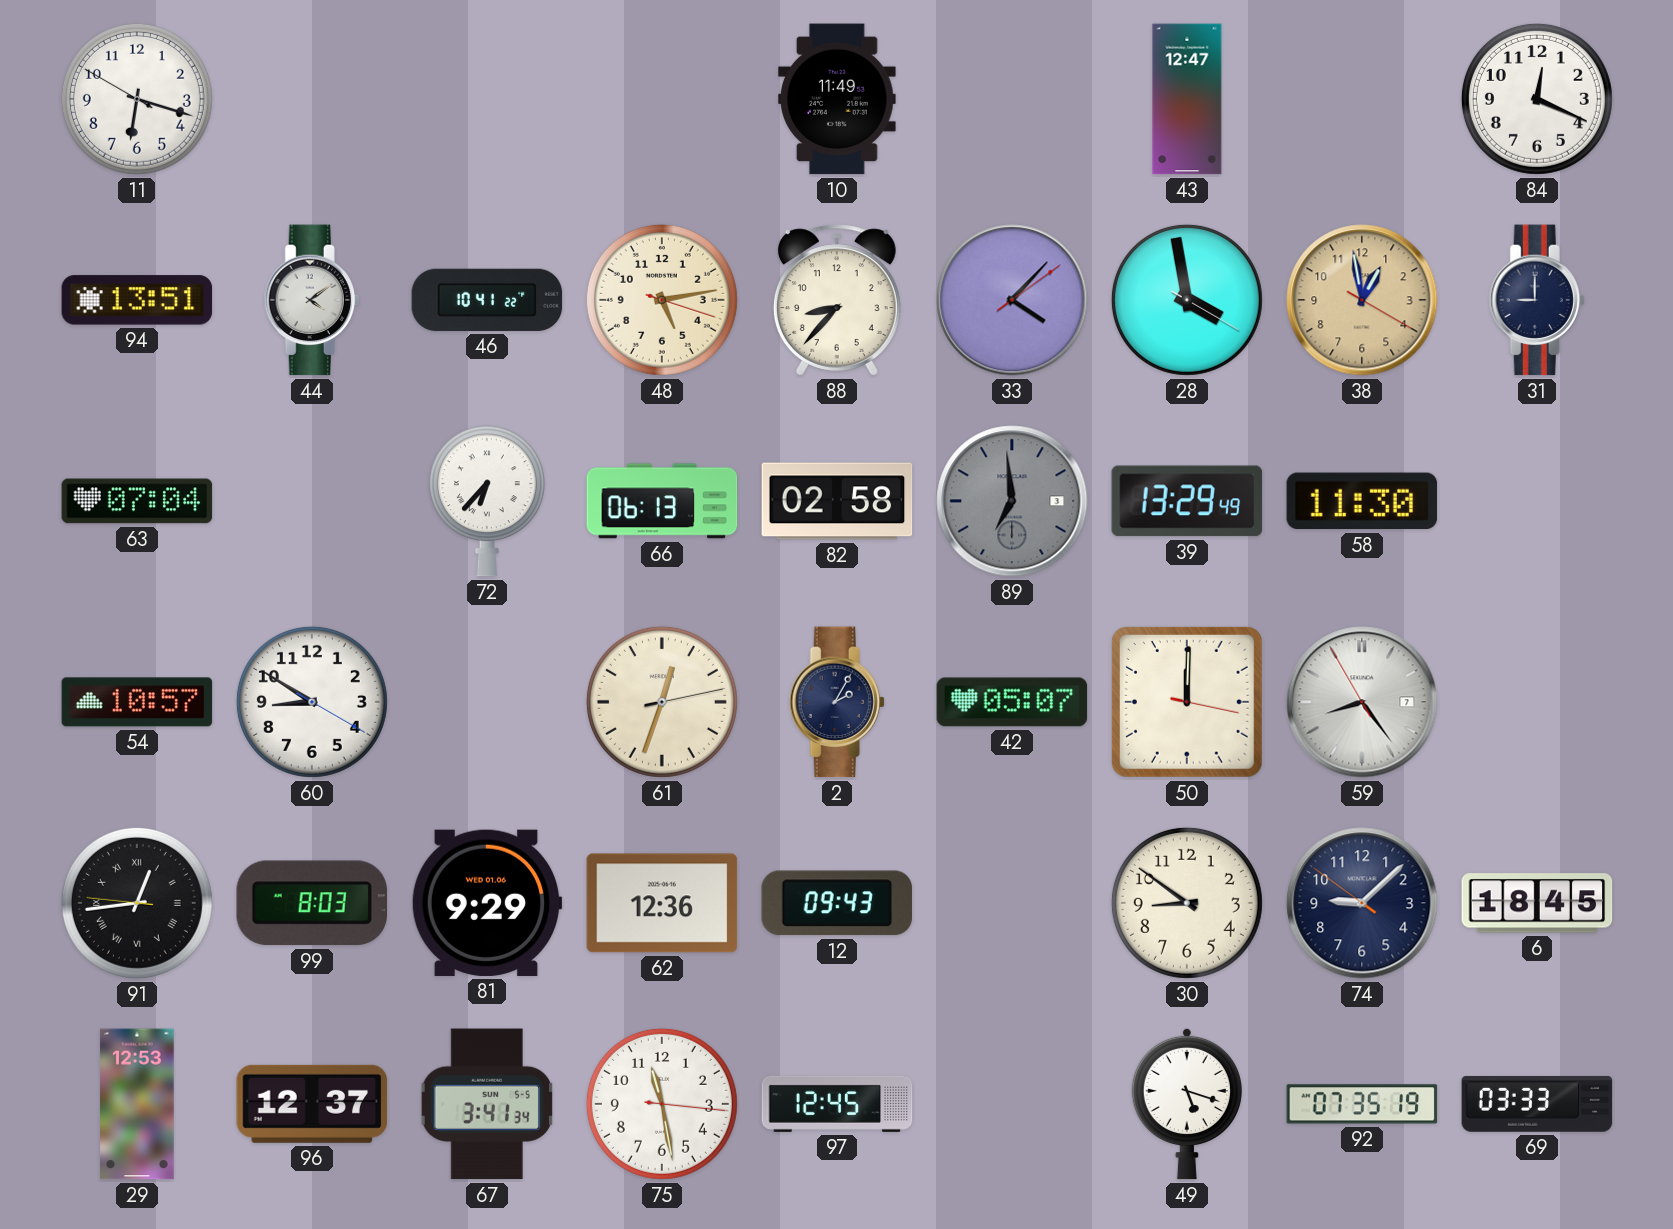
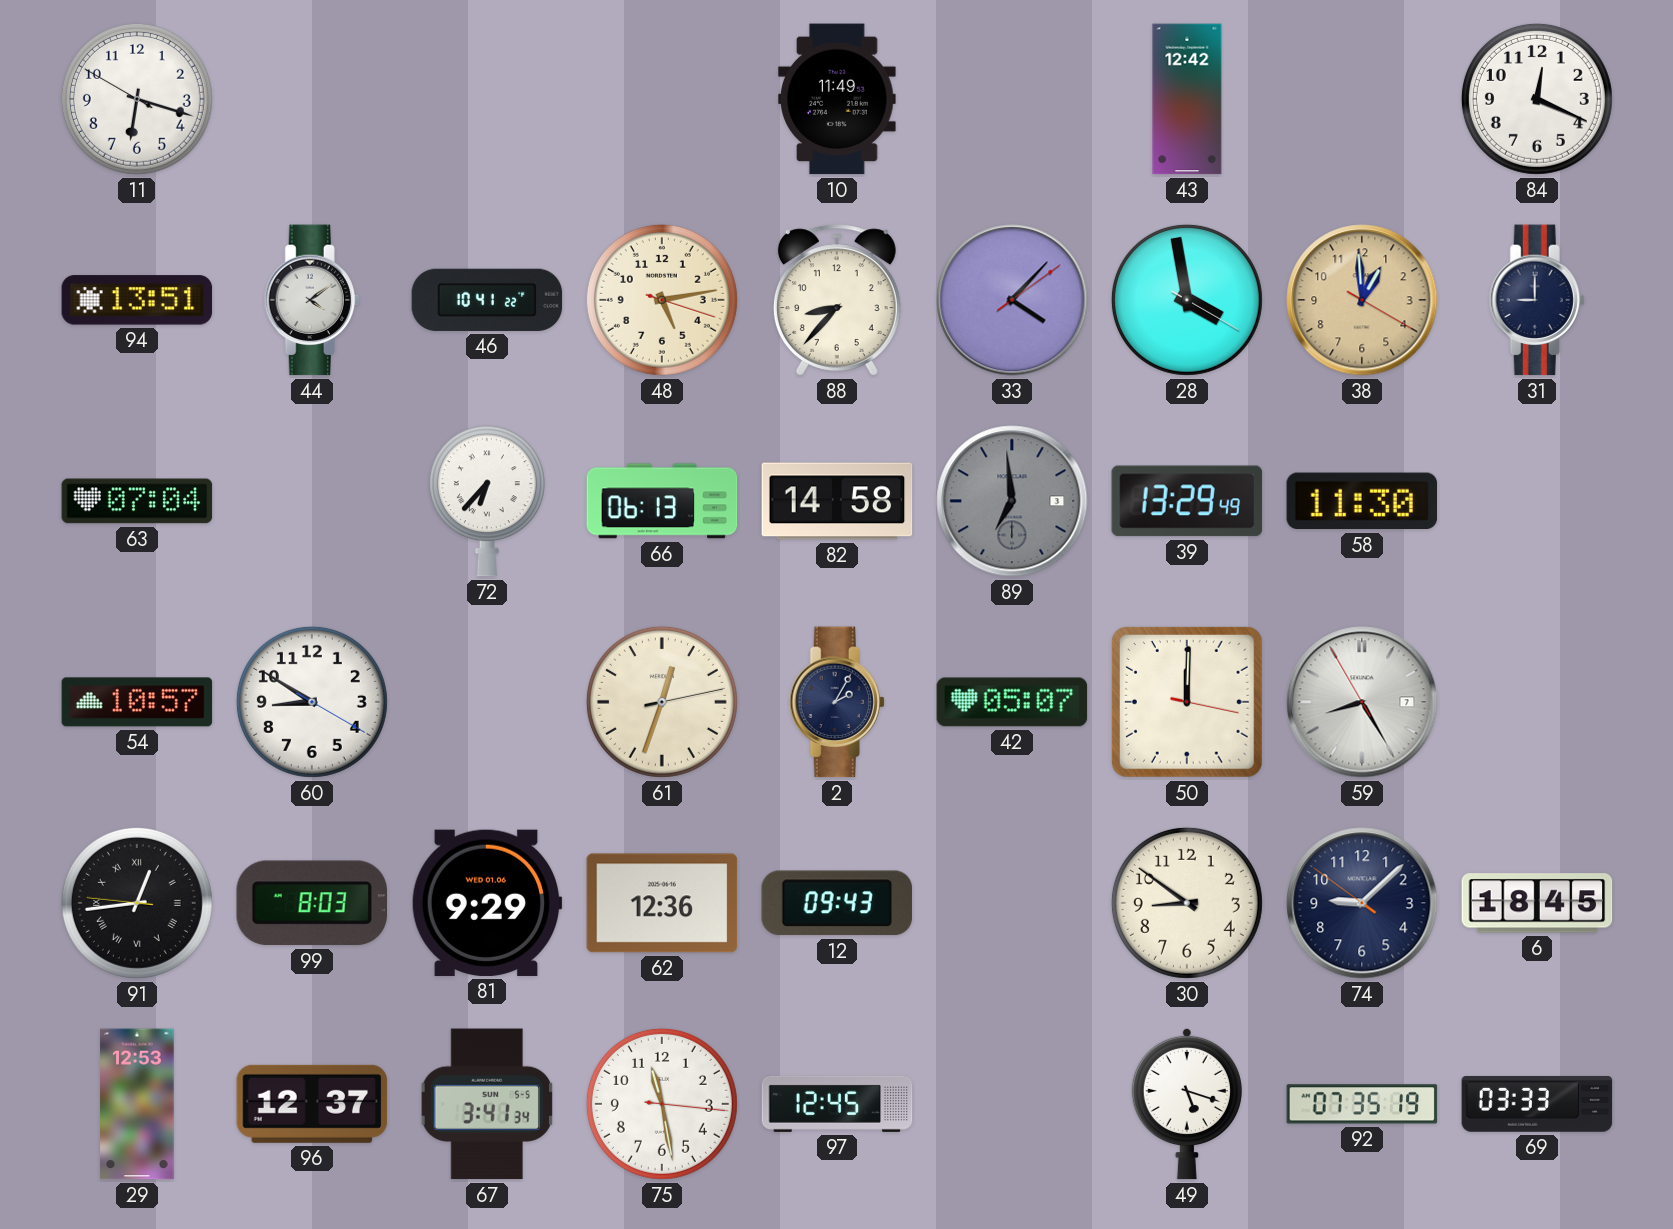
43: 12:47 -> 12:42
38: 12:58 -> 12:59
82: 02:58 -> 14:58
59: 8:23 -> 8:24
